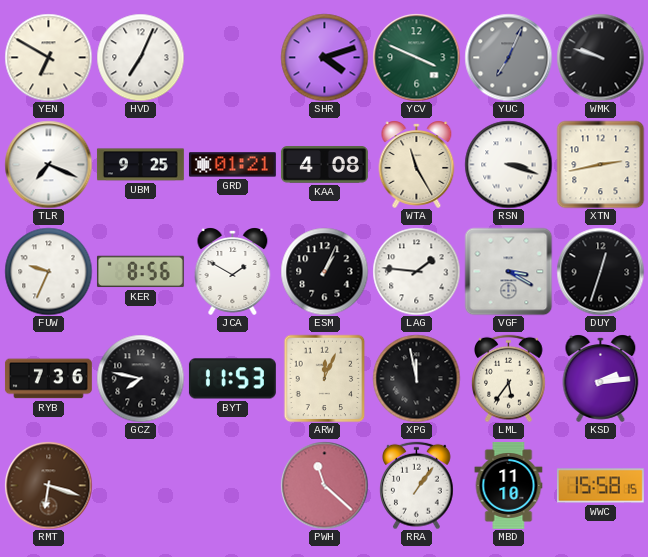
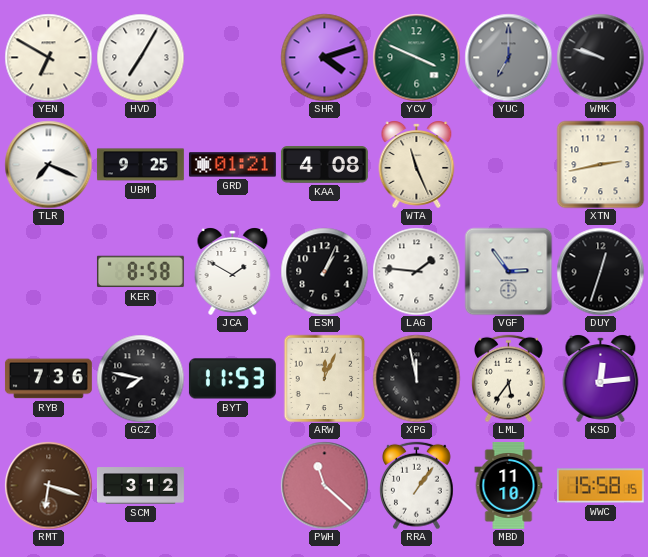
HVD: 7:04 -> 7:05
YUC: 7:04 -> 7:00
WTA: 11:25 -> 11:26
RSN: 3:18 -> none
FUW: 9:34 -> none
KER: 8:56 -> 8:58
VGF: 3:20 -> 2:54
KSD: 2:14 -> 12:14
SCM: none -> 3:12
